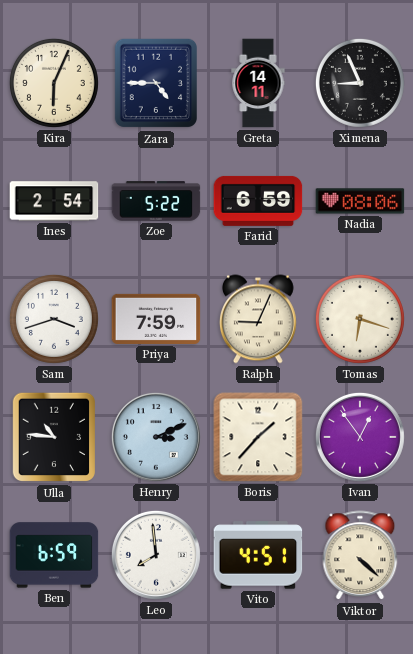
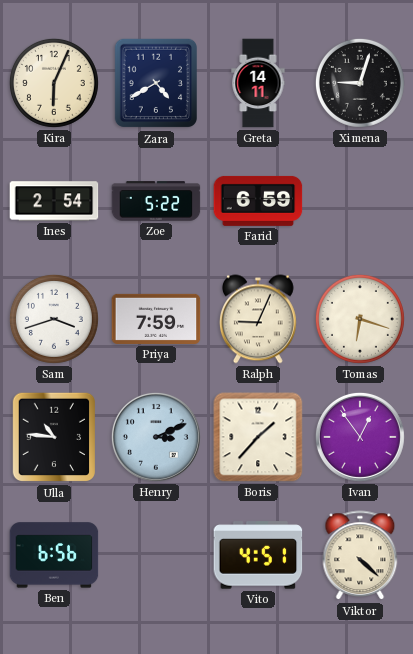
Zara: 4:45 -> 4:40
Ximena: 8:56 -> 9:03
Nadia: 08:06 -> none
Ben: 6:59 -> 6:56
Leo: 7:59 -> none
